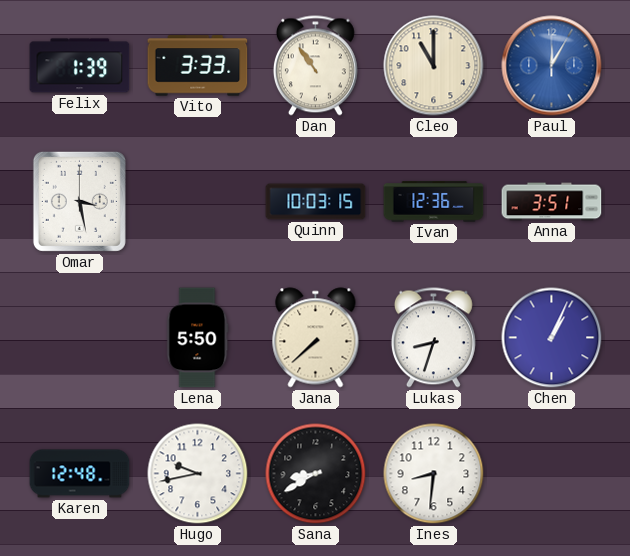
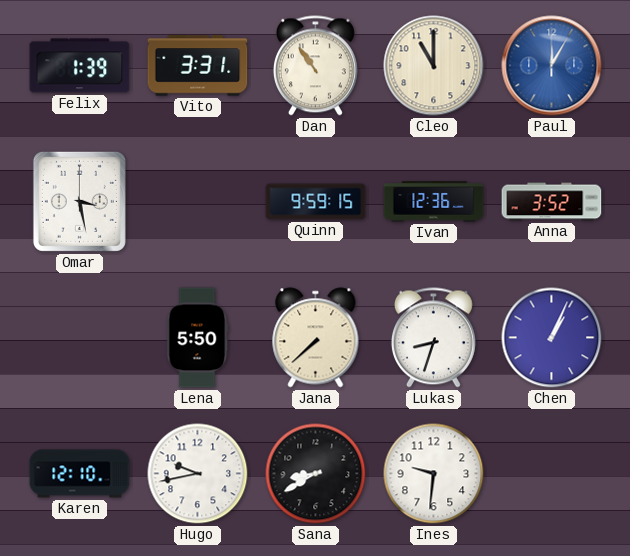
Vito: 3:33 -> 3:31
Quinn: 10:03 -> 9:59
Anna: 3:51 -> 3:52
Karen: 12:48 -> 12:10
Ines: 8:31 -> 9:31
